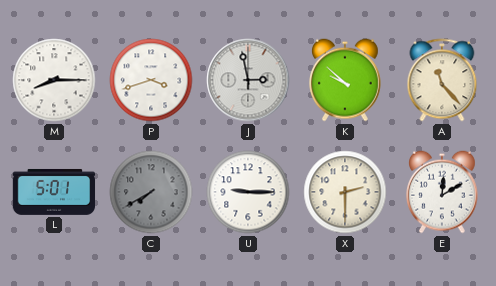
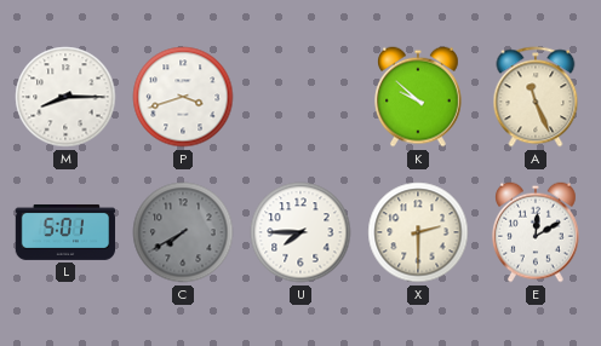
J: 2:58 -> none
A: 11:23 -> 11:26
U: 9:15 -> 7:45
